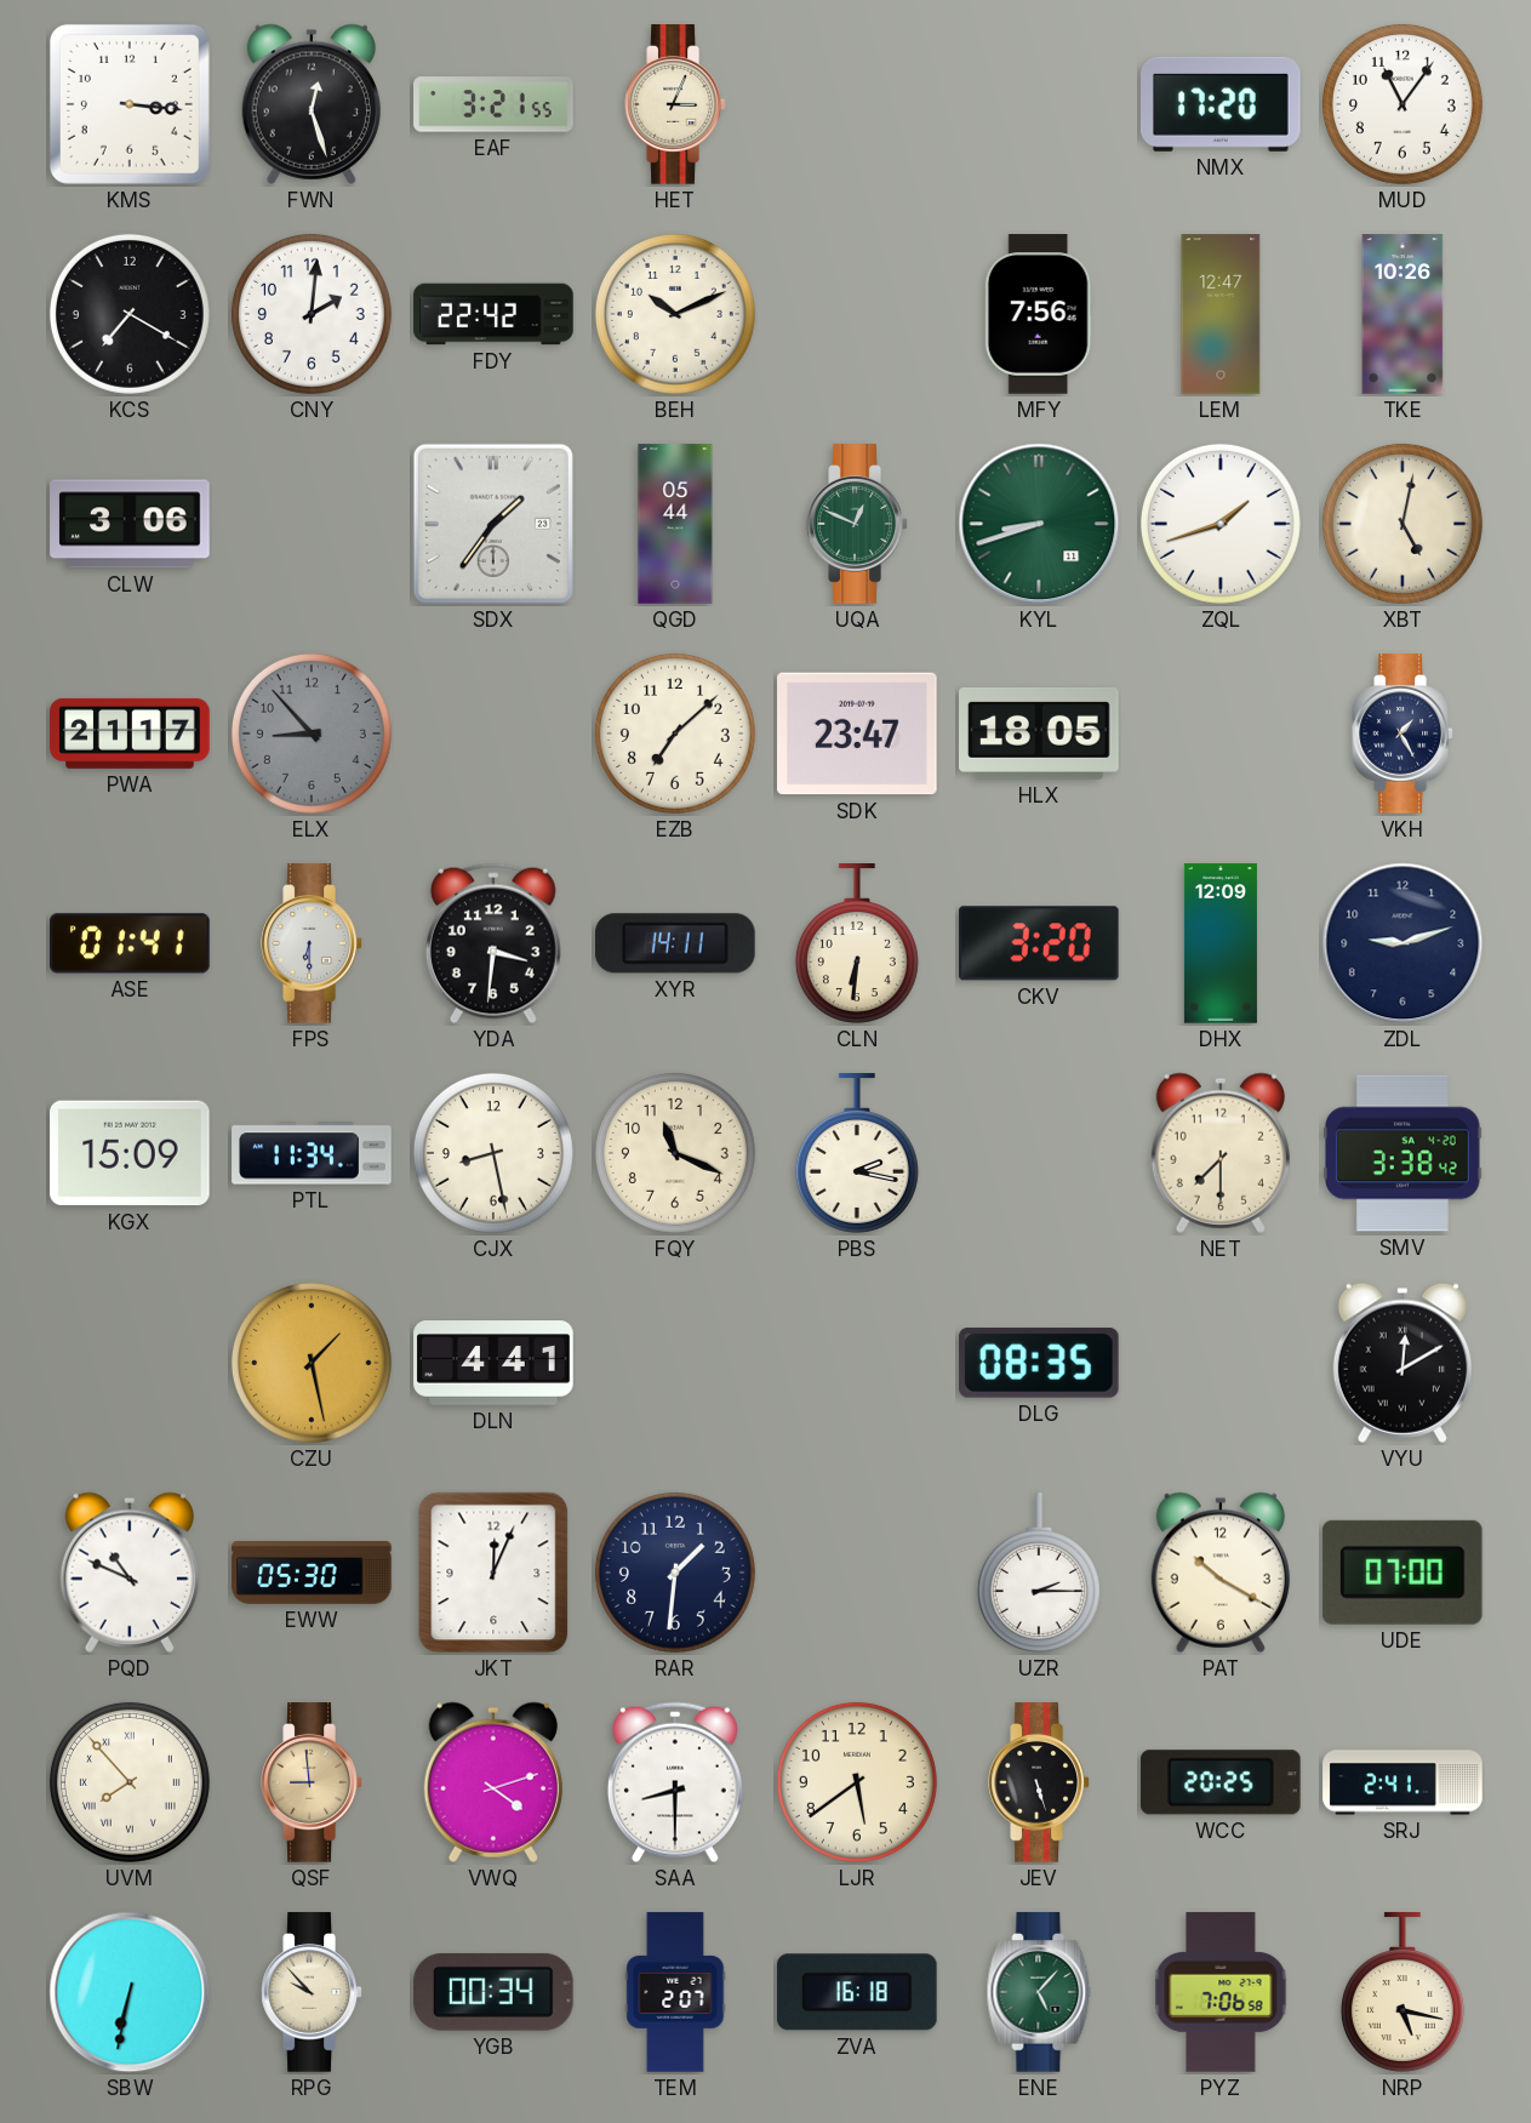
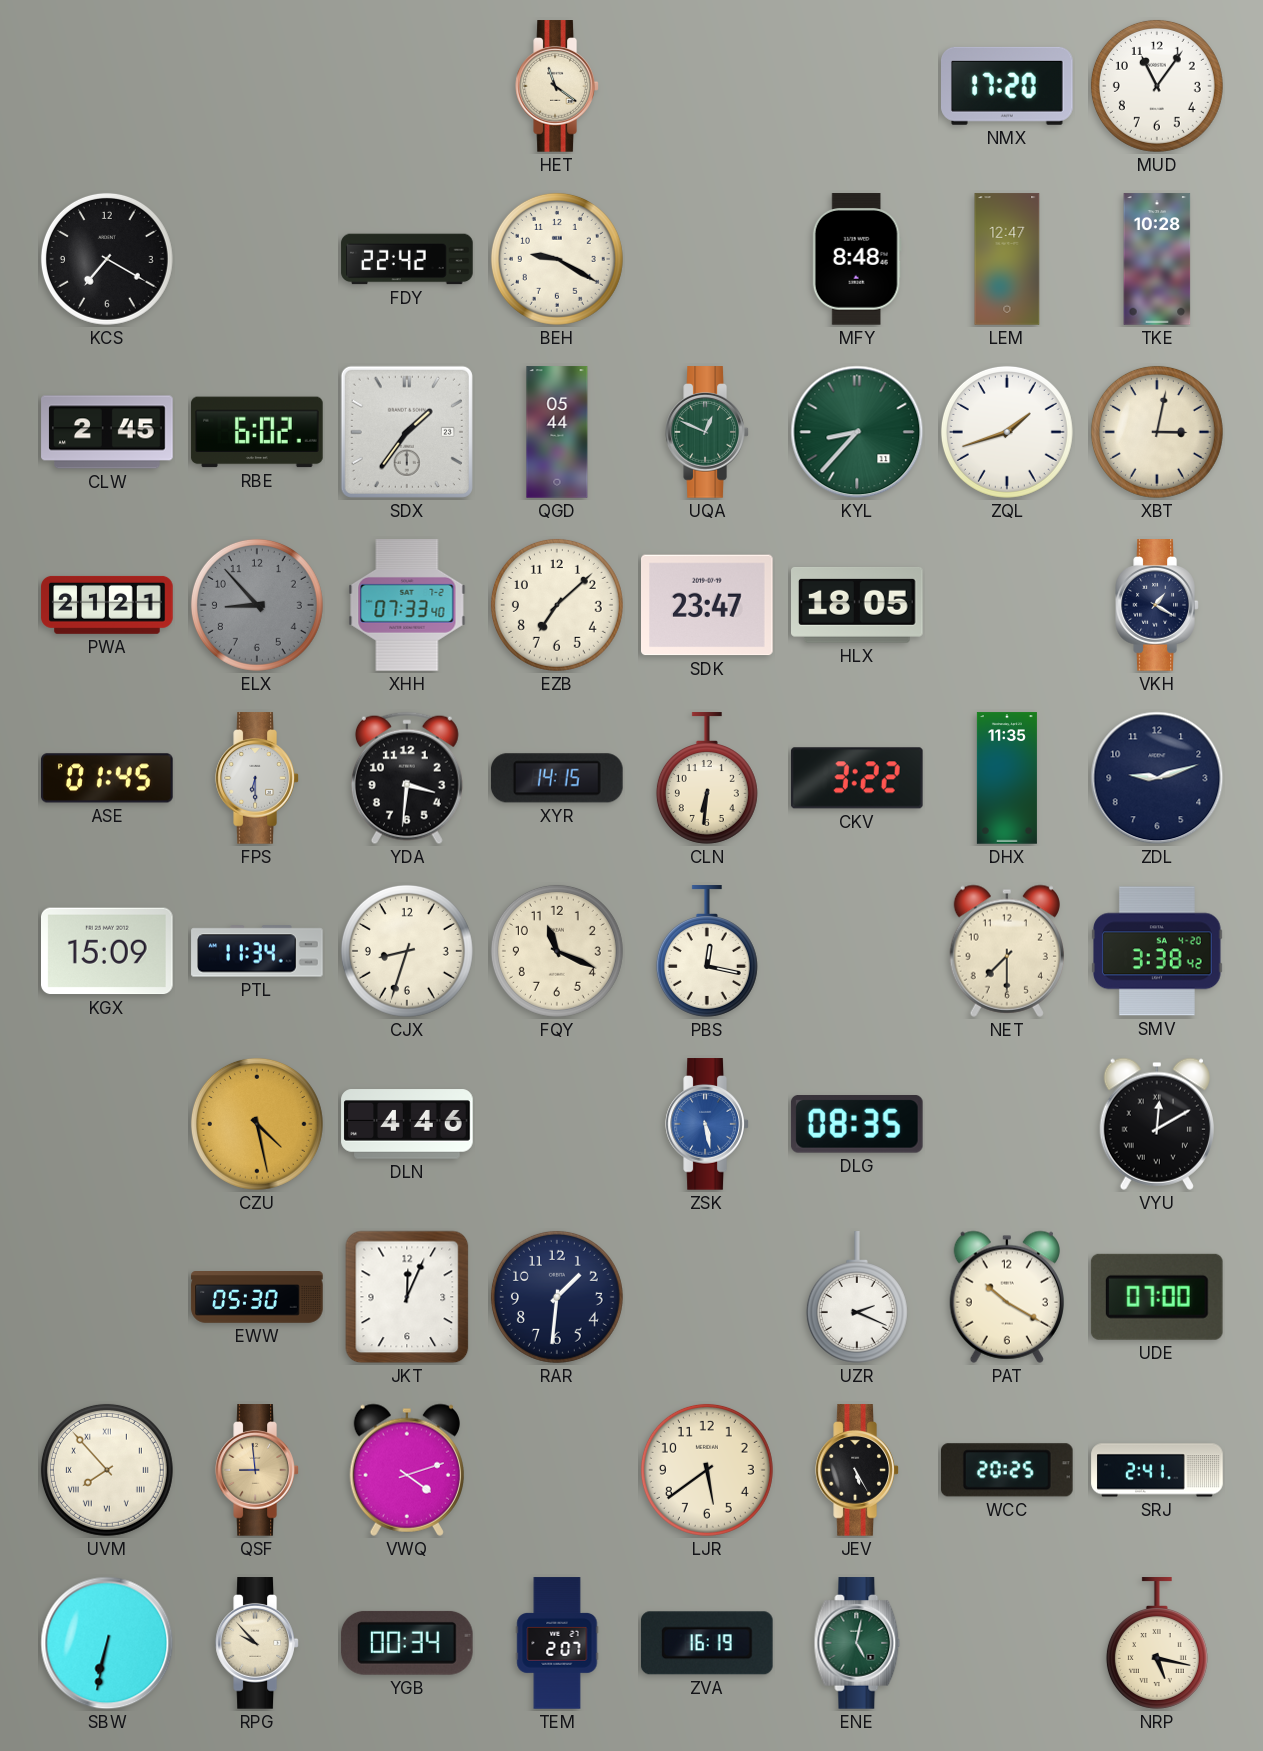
KMS: 3:16 -> none
FWN: 12:27 -> none
EAF: 3:21 -> none
HET: 3:04 -> 11:21
CNY: 2:01 -> none
BEH: 10:11 -> 9:20
MFY: 7:56 -> 8:48
TKE: 10:26 -> 10:28
CLW: 3:06 -> 2:45
RBE: none -> 6:02
KYL: 8:42 -> 8:37
XBT: 5:02 -> 3:02
PWA: 21:17 -> 21:21
XHH: none -> 07:33
VKH: 1:25 -> 1:20
ASE: 01:41 -> 01:45
XYR: 14:11 -> 14:15
CKV: 3:20 -> 3:22
DHX: 12:09 -> 11:35
CJX: 8:28 -> 8:33
PBS: 2:17 -> 12:17
CZU: 1:28 -> 4:28
DLN: 4:41 -> 4:46
ZSK: none -> 5:28
PQD: 10:49 -> none
UZR: 2:15 -> 2:19
SAA: 8:30 -> none
JEV: 5:27 -> 5:25
ZVA: 16:18 -> 16:19
ENE: 5:07 -> 5:02
PYZ: 7:06 -> none
